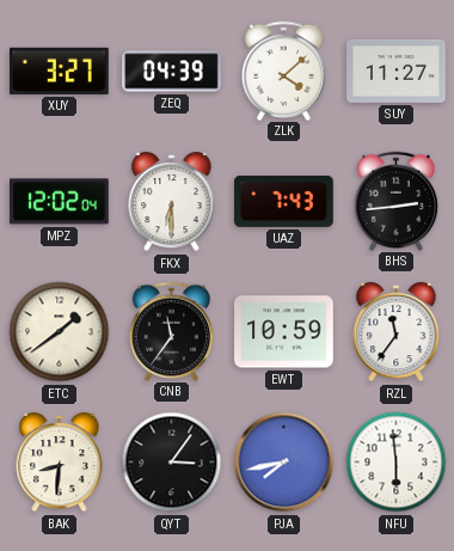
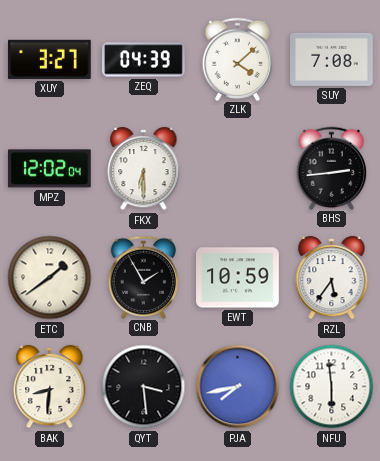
SUY: 11:27 -> 7:08
UAZ: 7:43 -> none
CNB: 11:36 -> 1:55
RZL: 11:36 -> 5:36
QYT: 3:06 -> 3:29
